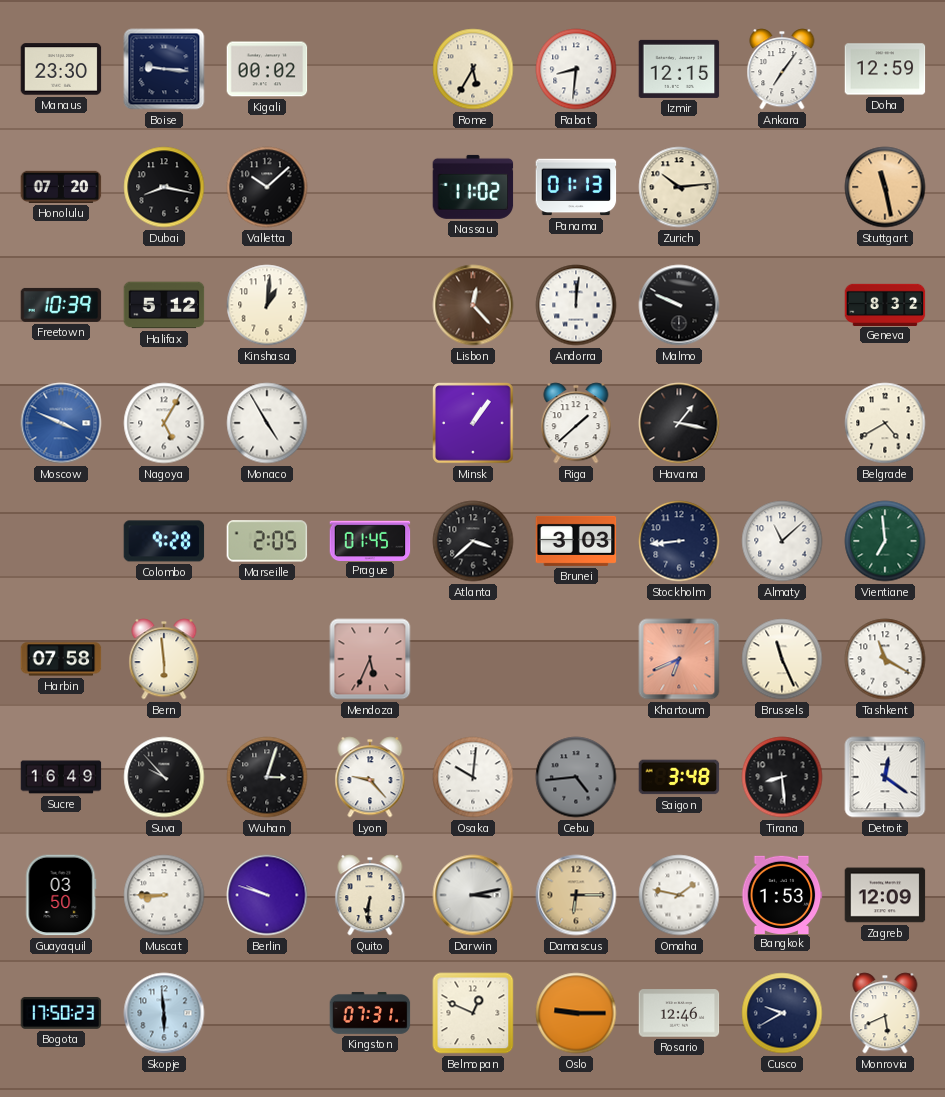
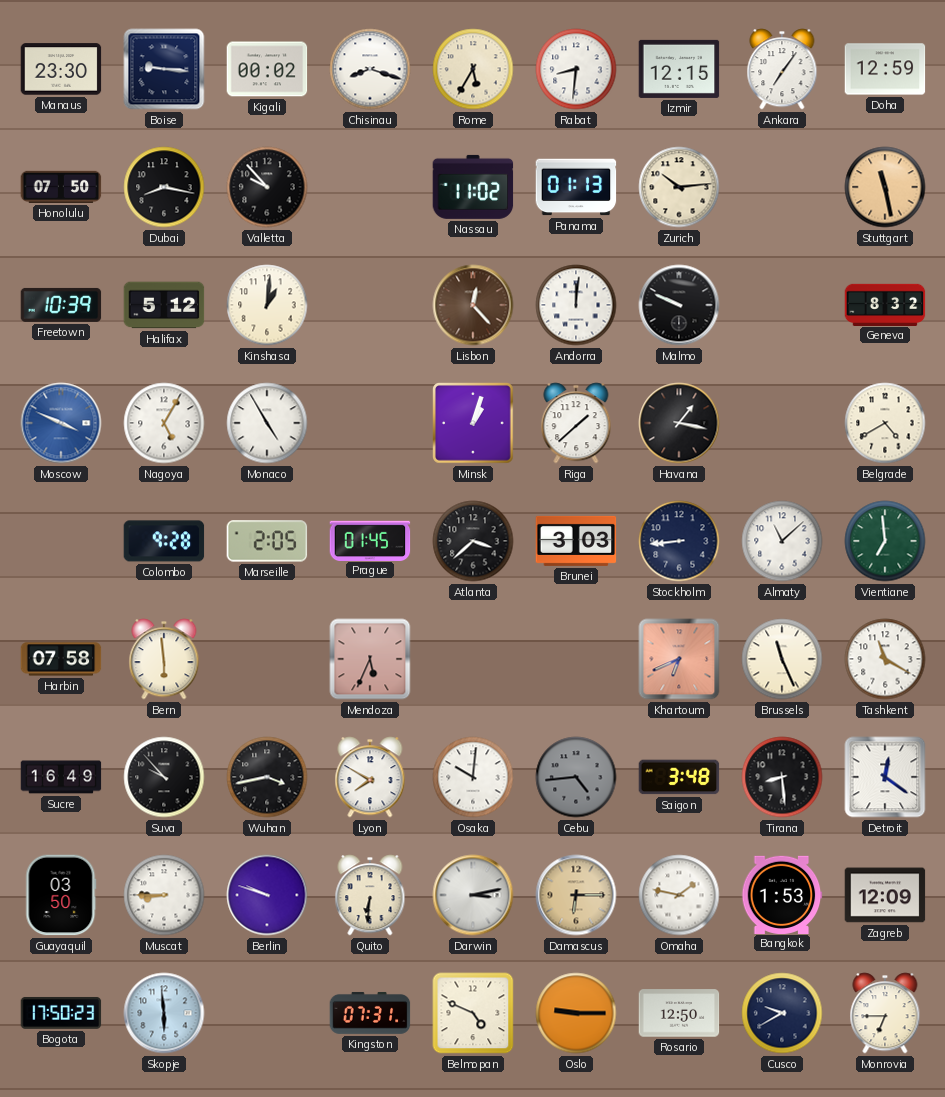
Chisinau: none -> 8:18
Honolulu: 07:20 -> 07:50
Valletta: 10:08 -> 9:53
Minsk: 1:06 -> 1:03
Wuhan: 3:03 -> 3:43
Lyon: 9:23 -> 7:50
Belmopan: 12:49 -> 4:49
Rosario: 12:46 -> 12:50
Monrovia: 5:41 -> 6:45
